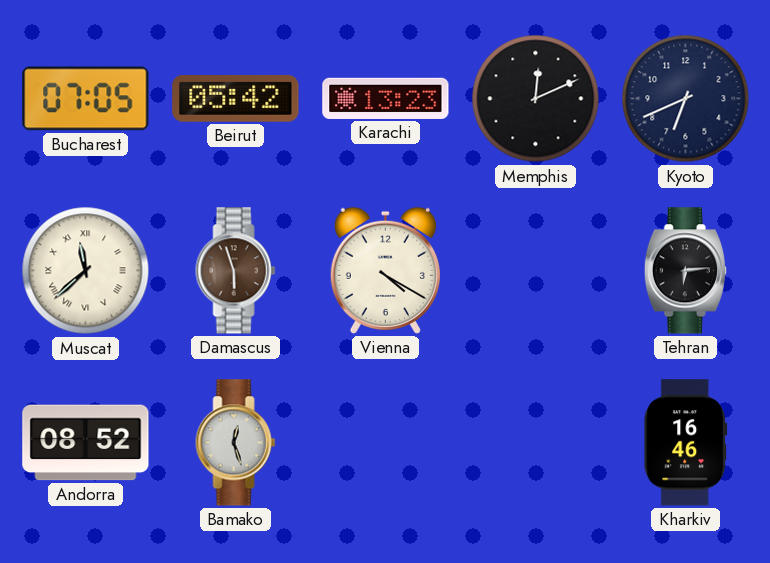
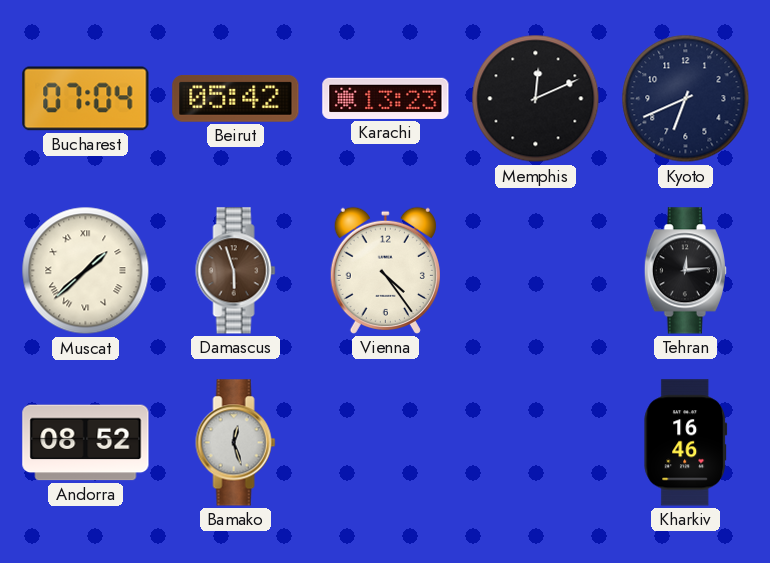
Bucharest: 07:05 -> 07:04
Muscat: 11:38 -> 1:38
Vienna: 4:20 -> 4:24
Tehran: 6:14 -> 12:14
